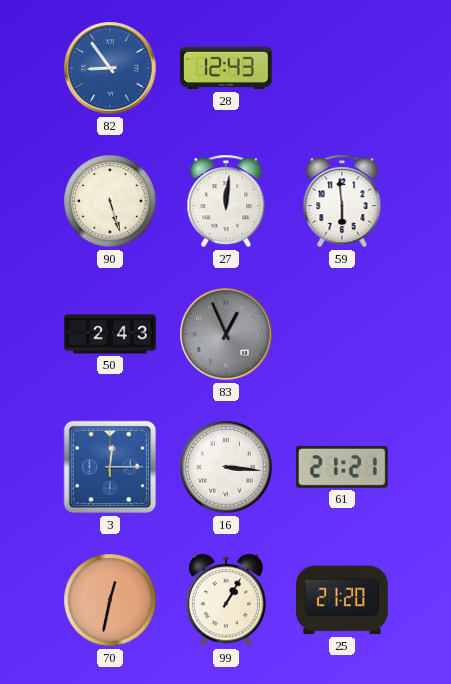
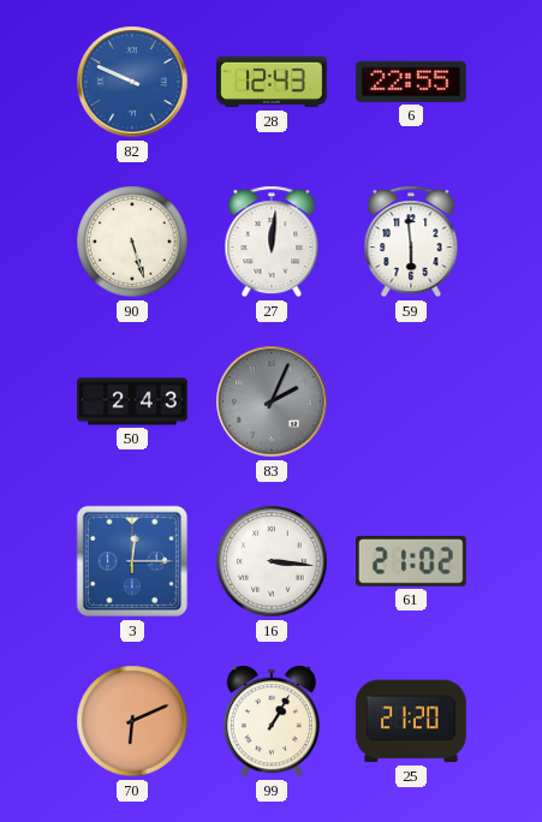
82: 8:54 -> 9:49
6: none -> 22:55
83: 12:56 -> 2:04
61: 21:21 -> 21:02
70: 12:32 -> 6:11
